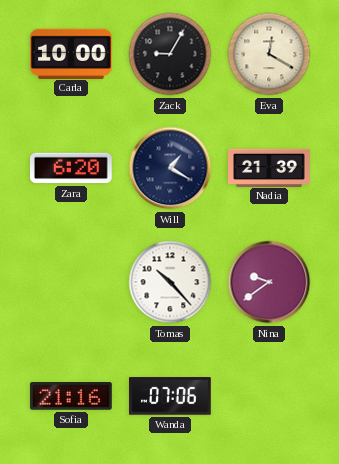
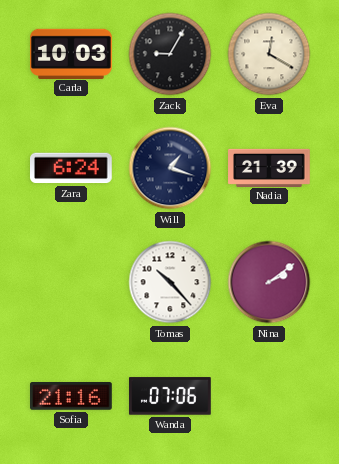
Carla: 10:00 -> 10:03
Zara: 6:20 -> 6:24
Will: 1:20 -> 1:18
Nina: 9:39 -> 2:09
